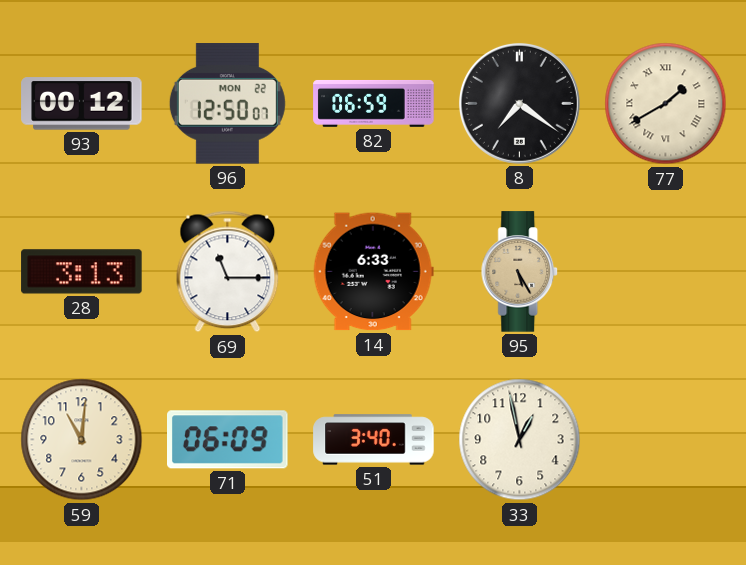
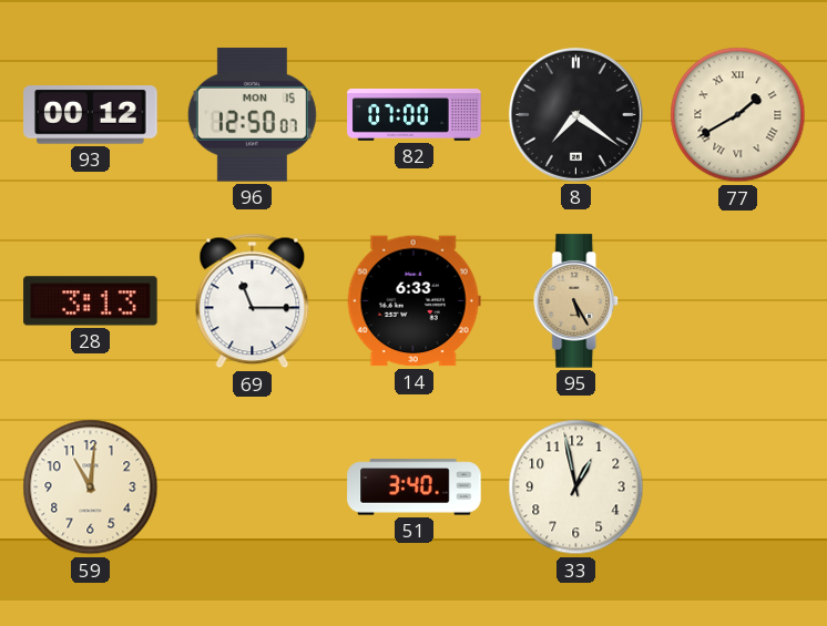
96 date: MON 22 -> MON 15
82: 06:59 -> 07:00
71: 06:09 -> none
